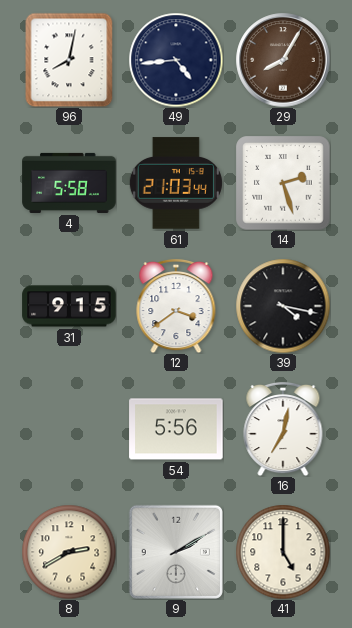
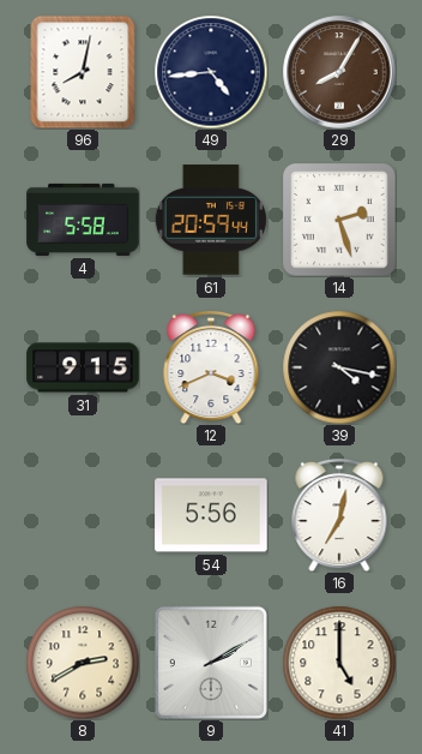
61: 21:03 -> 20:59
12: 3:39 -> 3:41
